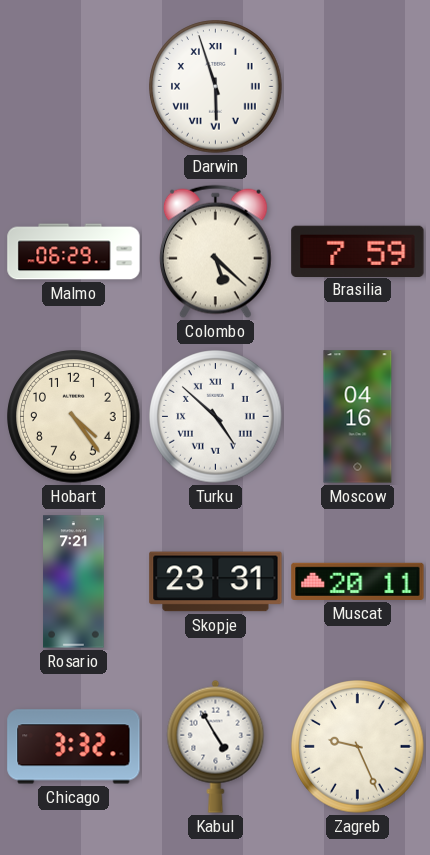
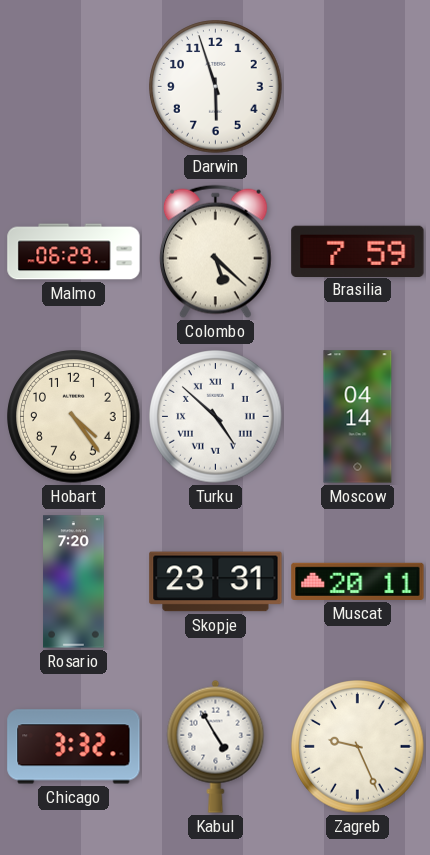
Darwin numerals: Roman -> Arabic
Moscow: 04:16 -> 04:14
Rosario: 7:21 -> 7:20
